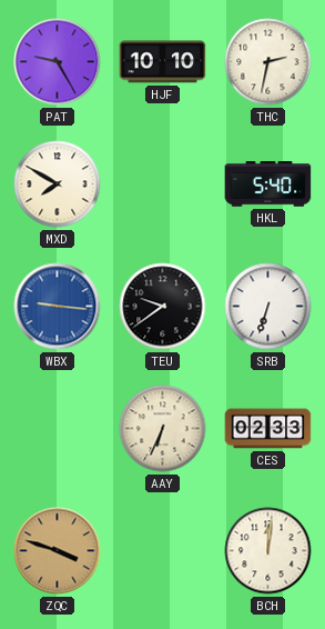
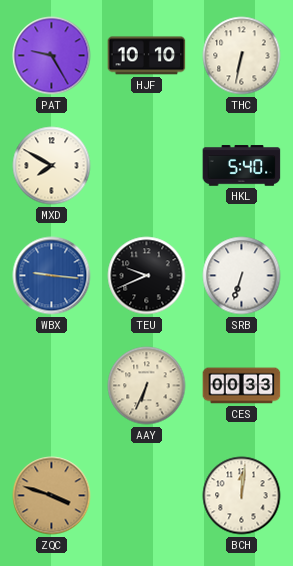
THC: 2:32 -> 6:32
TEU: 9:39 -> 9:41
CES: 02:33 -> 00:33
